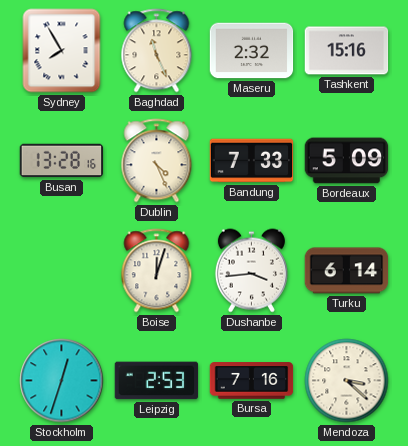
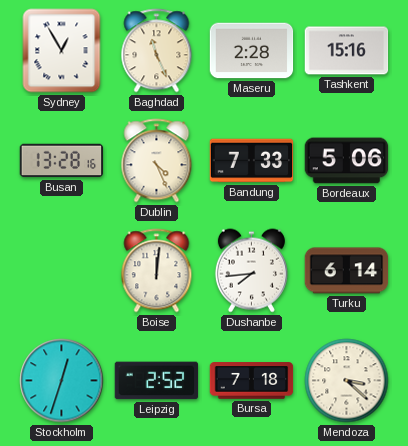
Sydney: 7:55 -> 12:55
Maseru: 2:32 -> 2:28
Bordeaux: 5:09 -> 5:06
Boise: 12:03 -> 12:01
Dushanbe: 3:44 -> 7:44
Leipzig: 2:53 -> 2:52
Bursa: 7:16 -> 7:18
